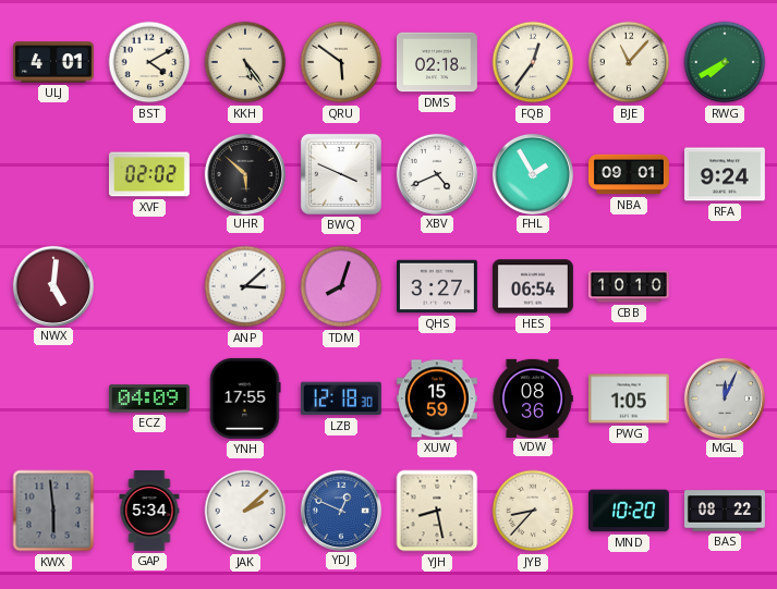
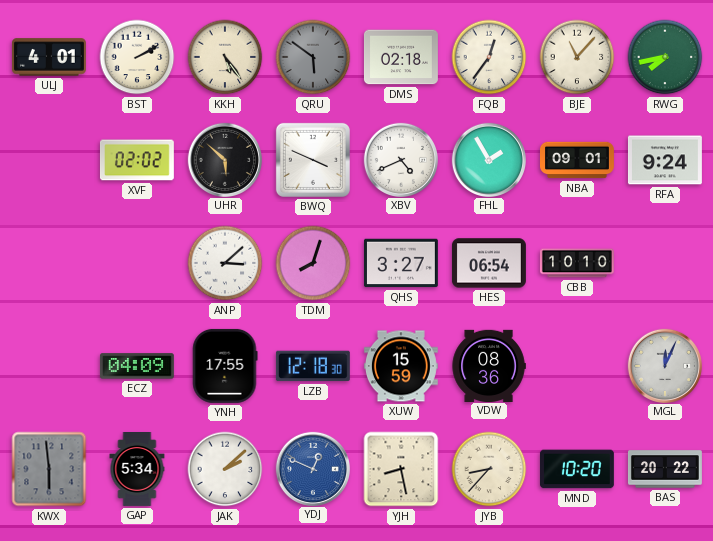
BST: 4:10 -> 2:10
QRU dial: cream -> grey
RWG: 7:40 -> 7:43
NWX: 5:01 -> none
PWG: 1:05 -> none
BAS: 08:22 -> 20:22
